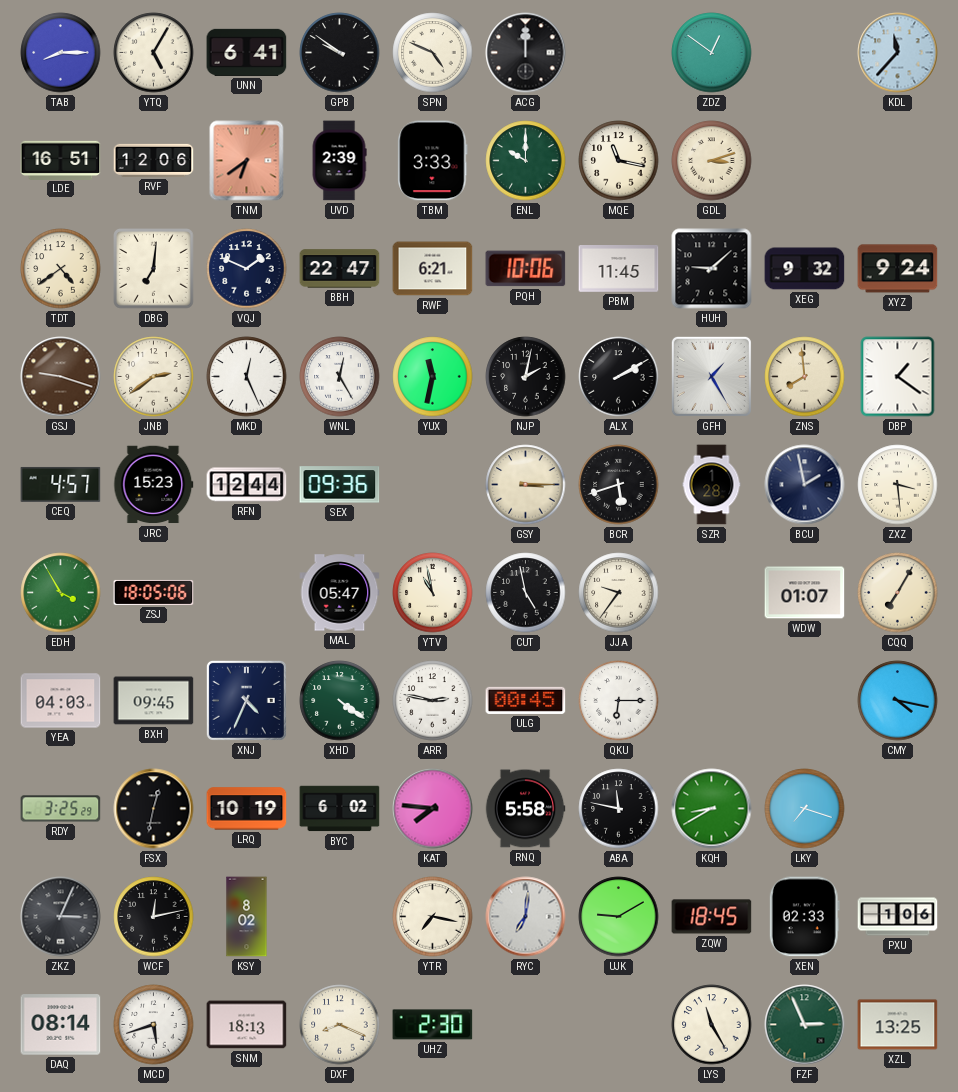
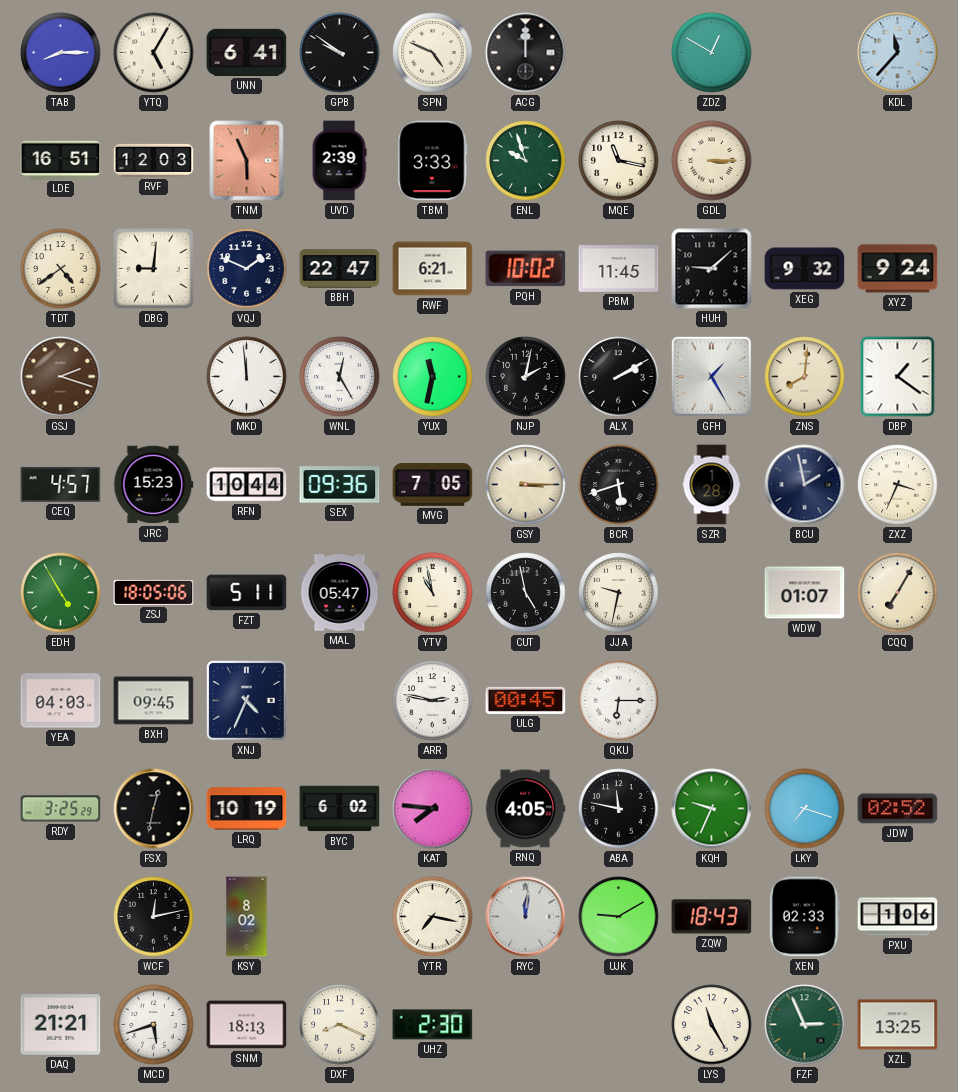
ZDZ: 12:51 -> 12:50
RVF: 12:06 -> 12:03
TNM: 6:39 -> 5:56
ENL: 10:00 -> 9:57
GDL: 3:12 -> 3:15
DBG: 7:01 -> 9:01
PQH: 10:06 -> 10:02
GSJ: 9:18 -> 2:18
JNB: 2:39 -> none
MKD: 12:26 -> 11:59
ZNS: 7:59 -> 8:01
RFN: 12:44 -> 10:44
MVG: none -> 7:05
ZXZ: 3:29 -> 3:34
EDH: 3:55 -> 4:55
FZT: none -> 5:11
JJA: 9:36 -> 9:32
XHD: 4:21 -> none
CMY: 4:17 -> none
RNQ: 5:58 -> 4:05
KQH: 8:40 -> 9:34
JDW: none -> 02:52
ZKZ: 3:04 -> none
RYC: 7:01 -> 12:01
ZQW: 18:45 -> 18:43
DAQ: 08:14 -> 21:21
